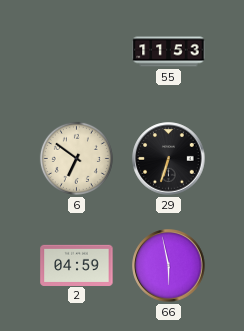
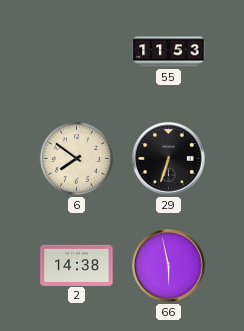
6: 6:51 -> 7:51
2: 04:59 -> 14:38
